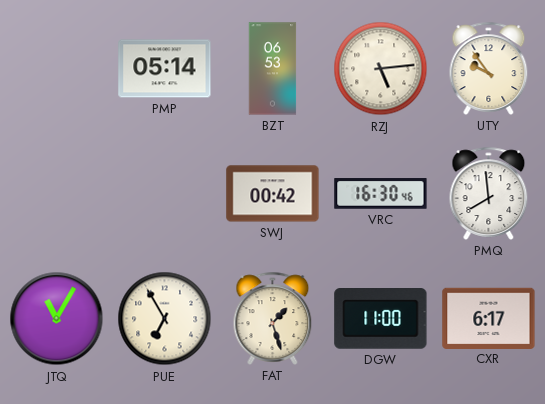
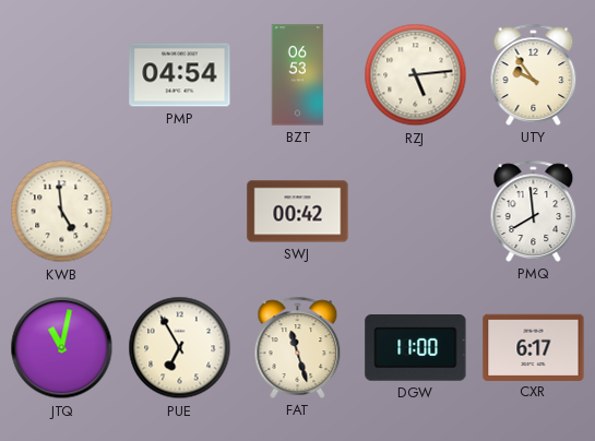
PMP: 05:14 -> 04:54
KWB: none -> 4:59
VRC: 16:30 -> none
JTQ: 11:05 -> 11:02
FAT: 1:27 -> 11:27
